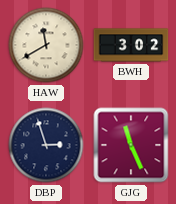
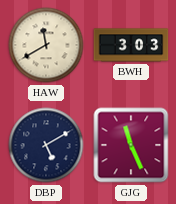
BWH: 3:02 -> 3:03
DBP: 2:57 -> 5:10
